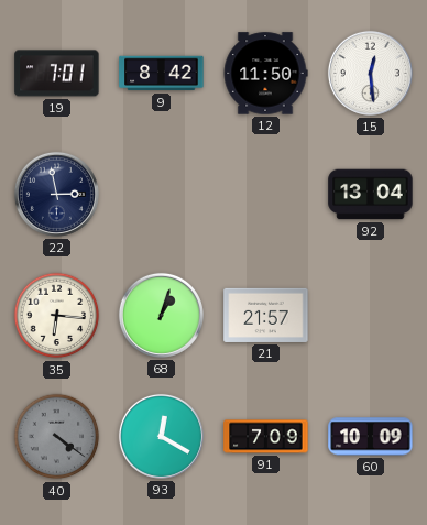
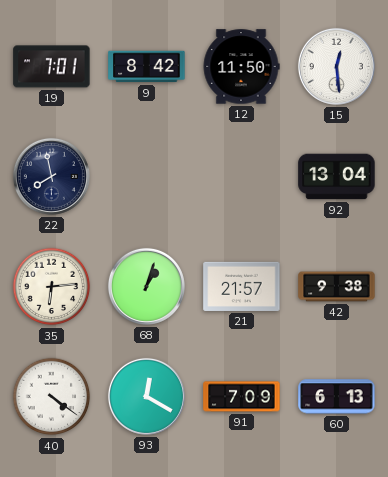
22: 2:58 -> 7:58
35: 6:16 -> 6:14
42: none -> 9:38
40 dial: grey -> white
60: 10:09 -> 6:13
